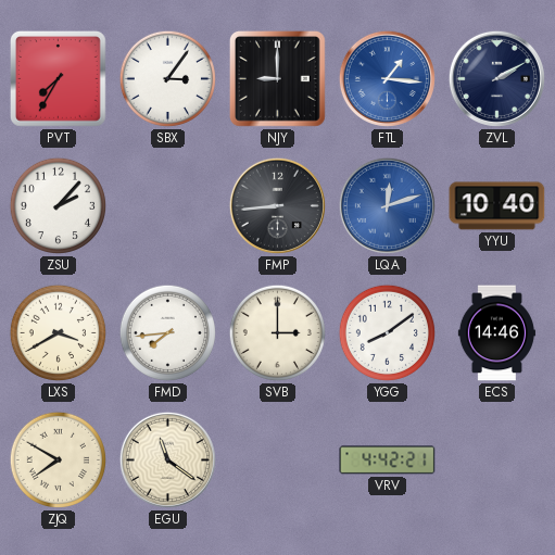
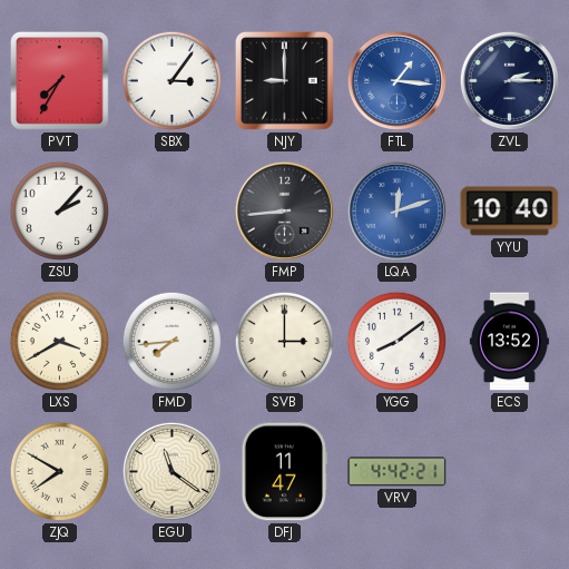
ZVL: 2:10 -> 2:15
ECS: 14:46 -> 13:52
DFJ: none -> 11:47
